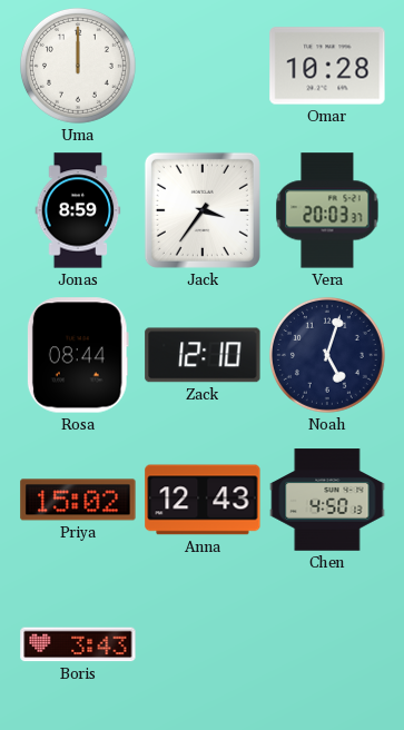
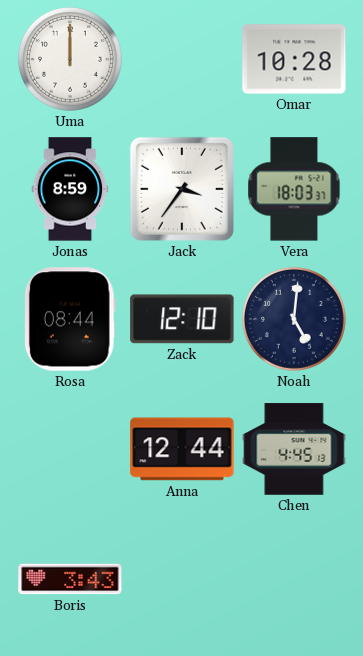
Vera: 20:03 -> 18:03
Noah: 5:03 -> 5:01
Priya: 15:02 -> none
Anna: 12:43 -> 12:44
Chen: 4:50 -> 4:45
